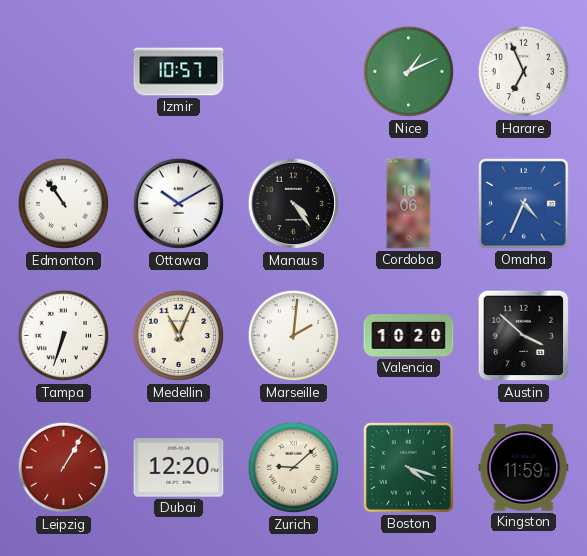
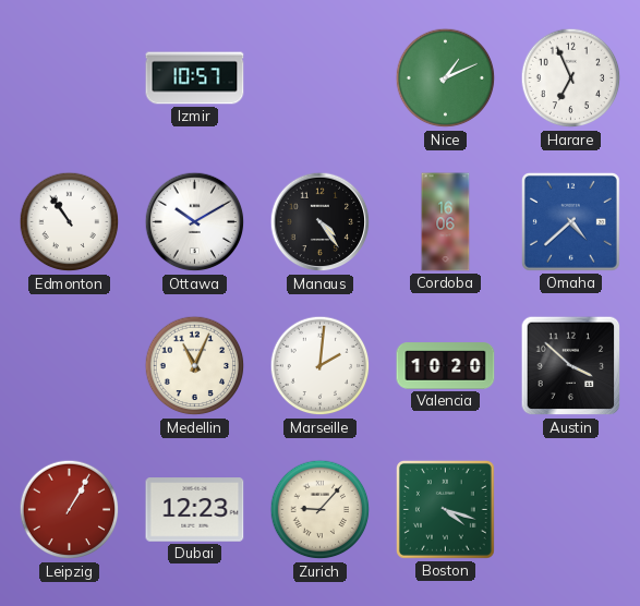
Omaha: 4:34 -> 4:38
Tampa: 6:33 -> none
Dubai: 12:20 -> 12:23
Zurich: 9:08 -> 9:07
Kingston: 11:59 -> none
